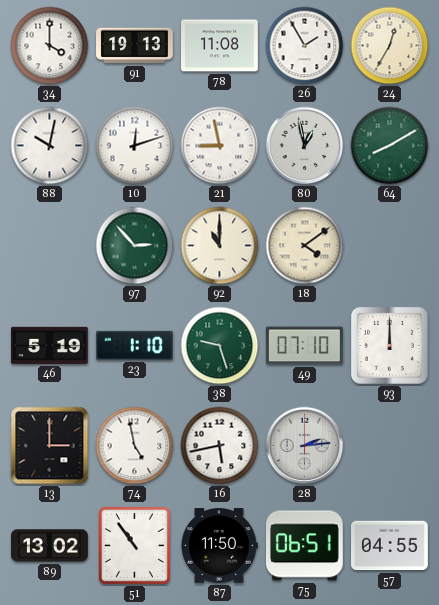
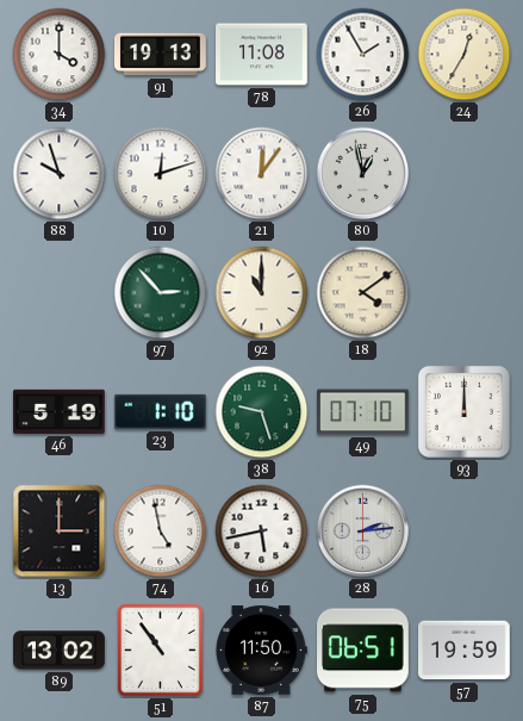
88: 10:02 -> 9:57
21: 8:58 -> 12:06
64: 8:10 -> none
57: 04:55 -> 19:59
